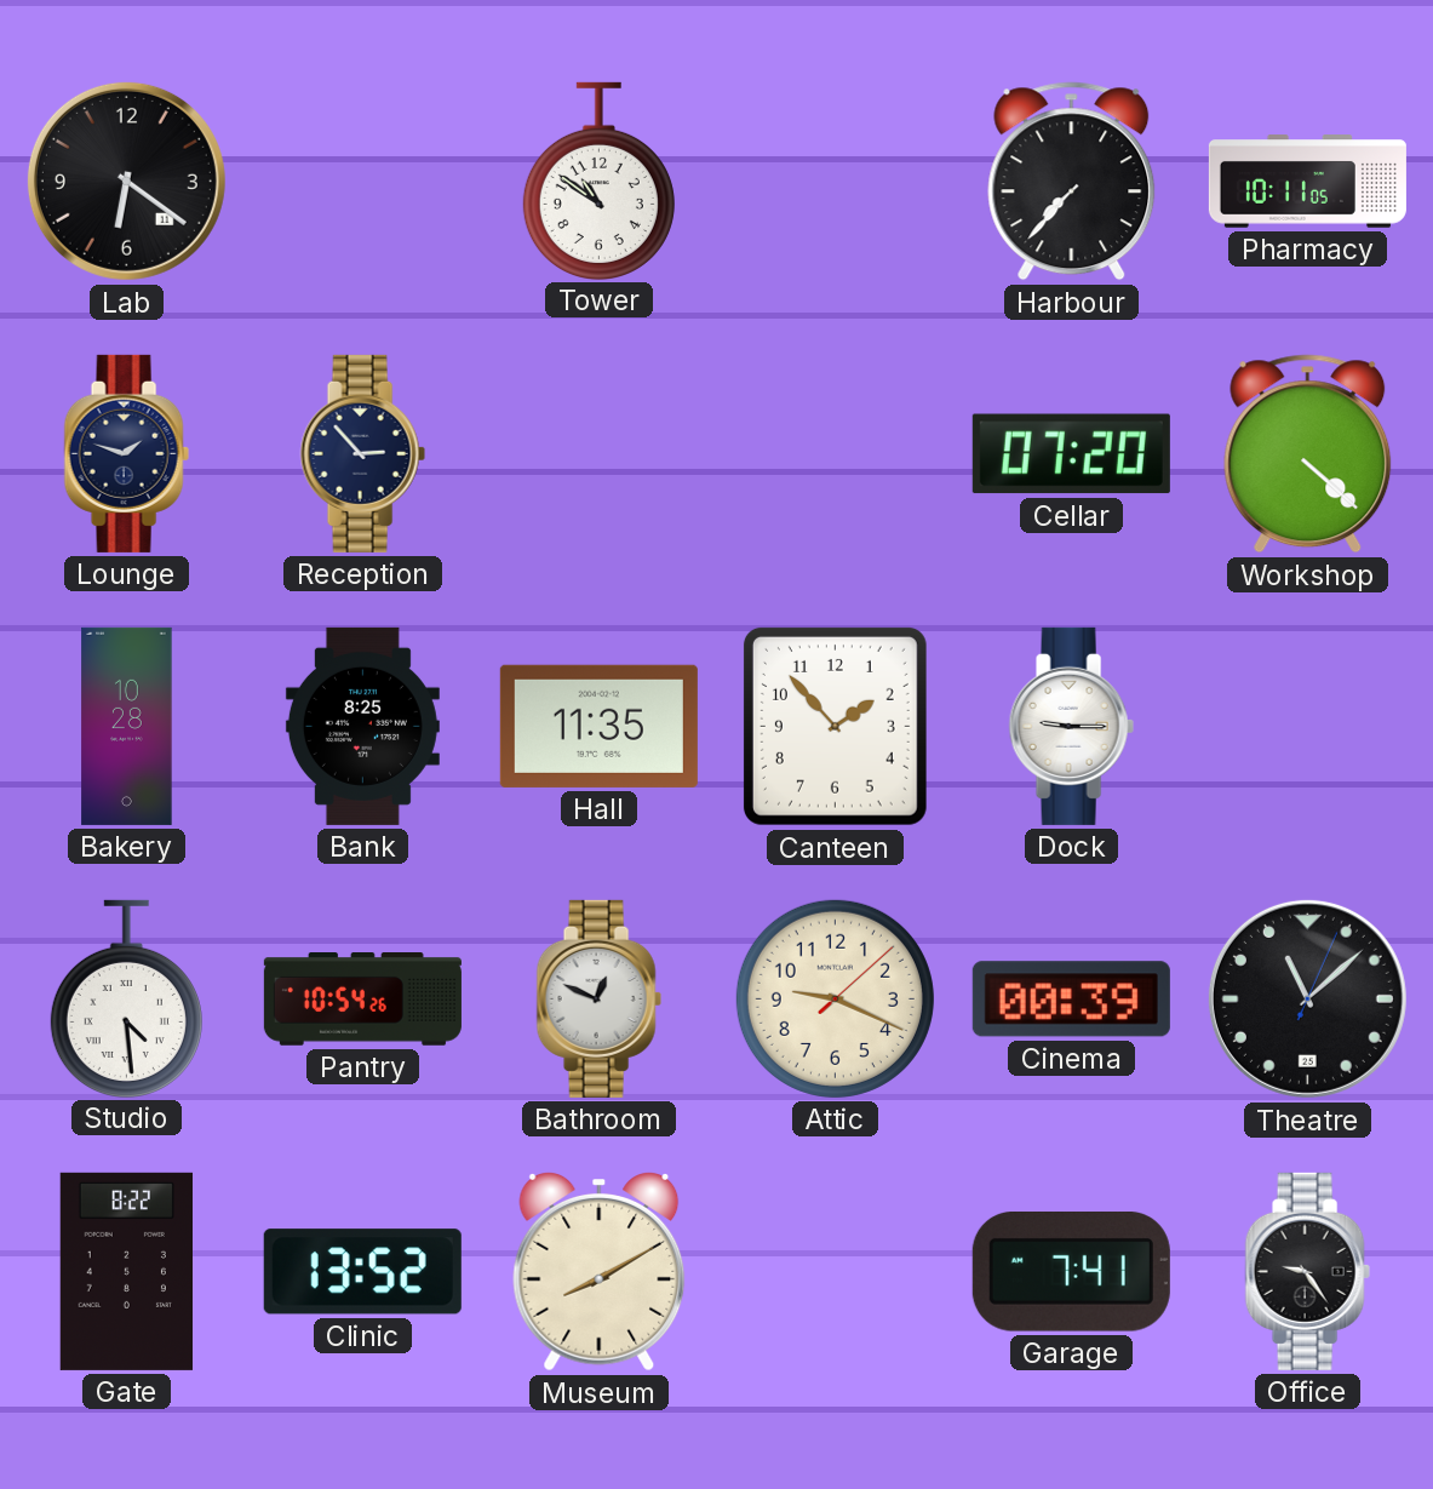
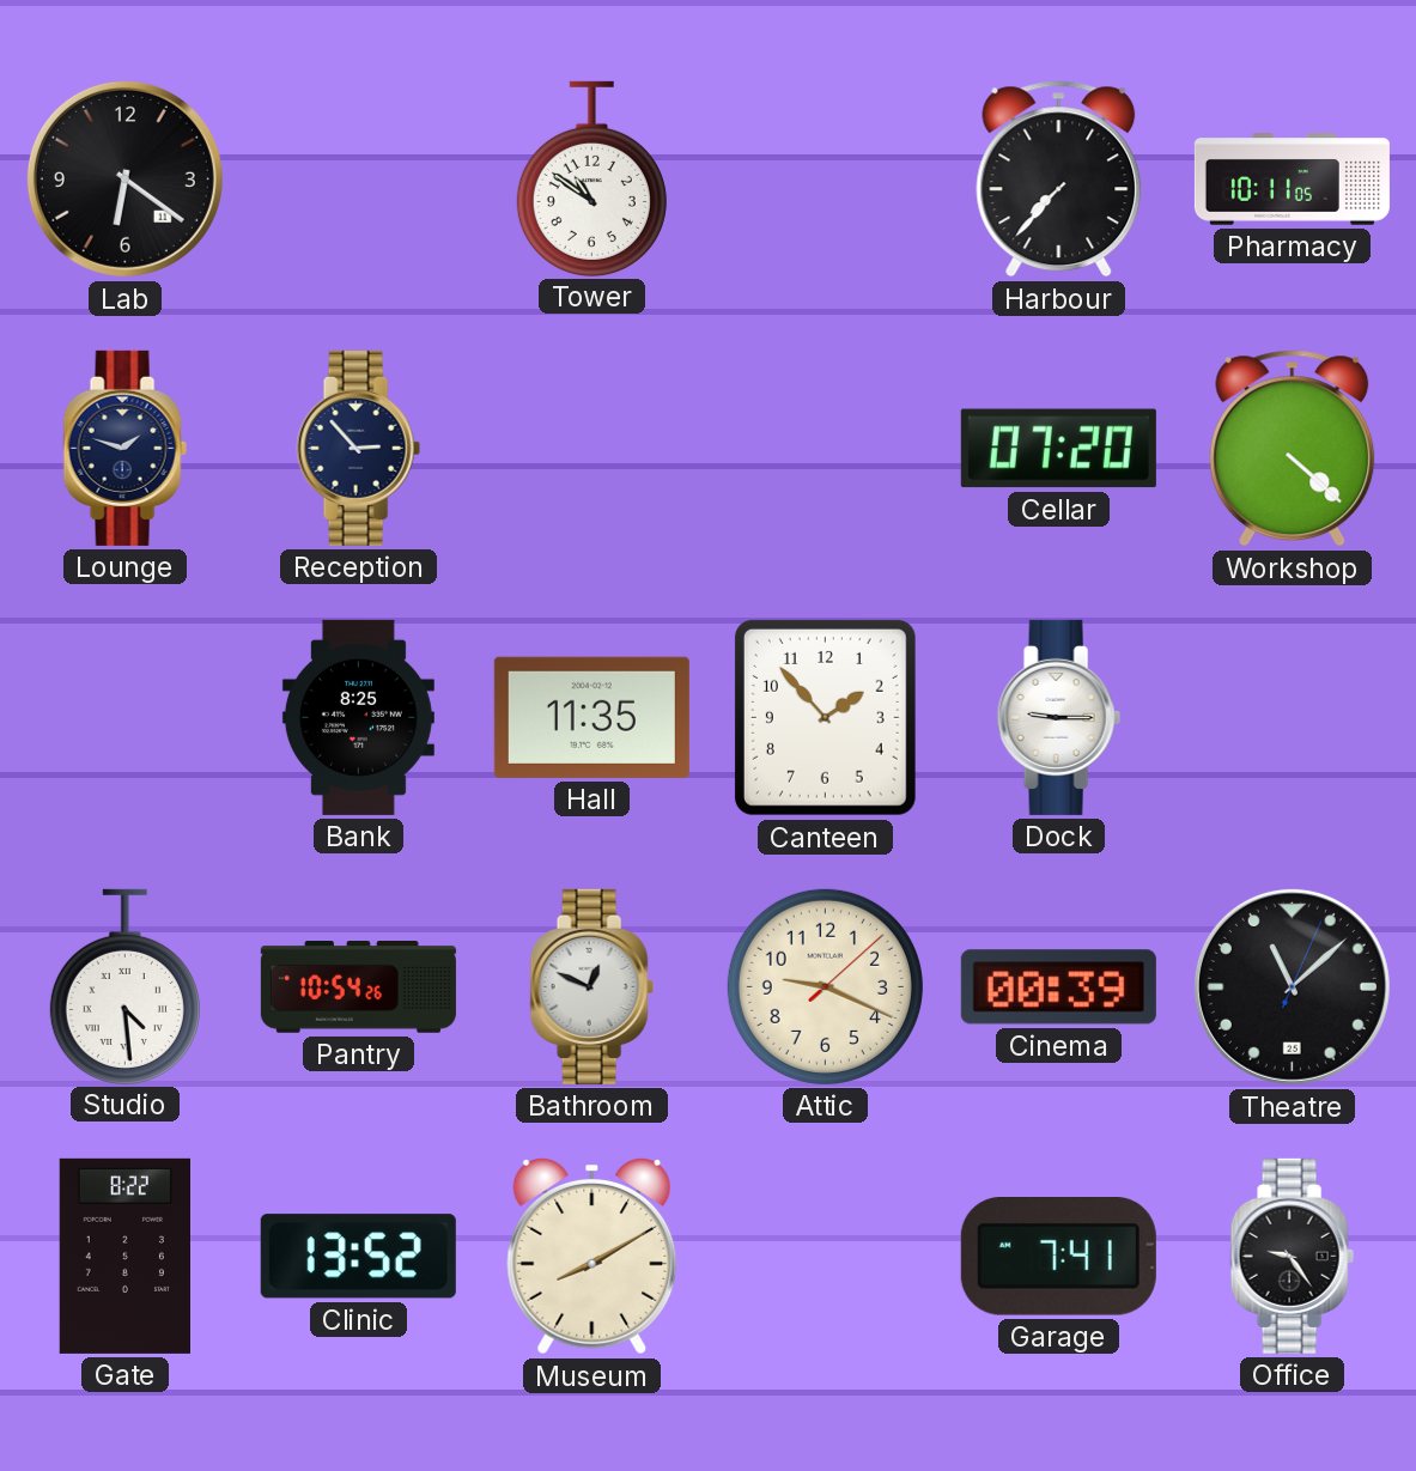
Bakery: 10:28 -> none
